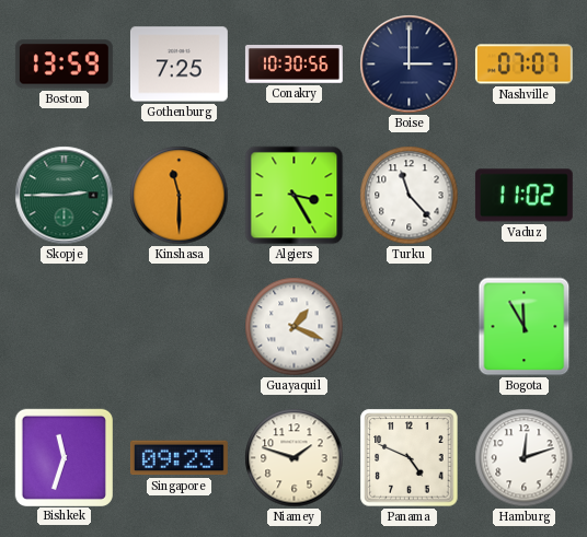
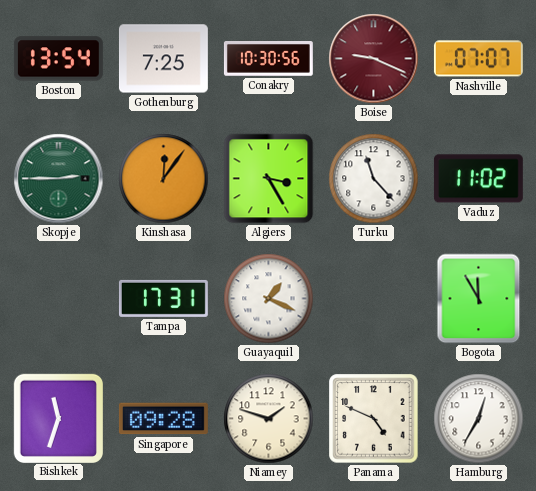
Boston: 13:59 -> 13:54
Boise: 3:00 -> 9:19
Boise dial: navy -> burgundy
Kinshasa: 11:30 -> 12:06
Tampa: none -> 17:31
Singapore: 09:23 -> 09:28
Hamburg: 12:12 -> 12:35
